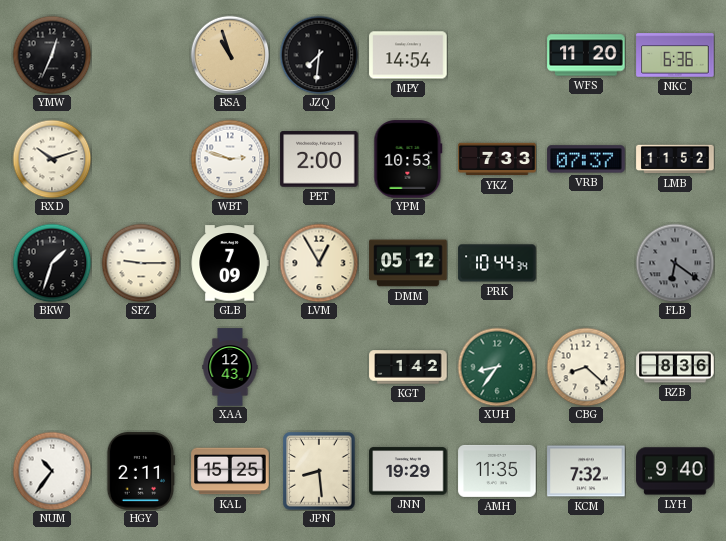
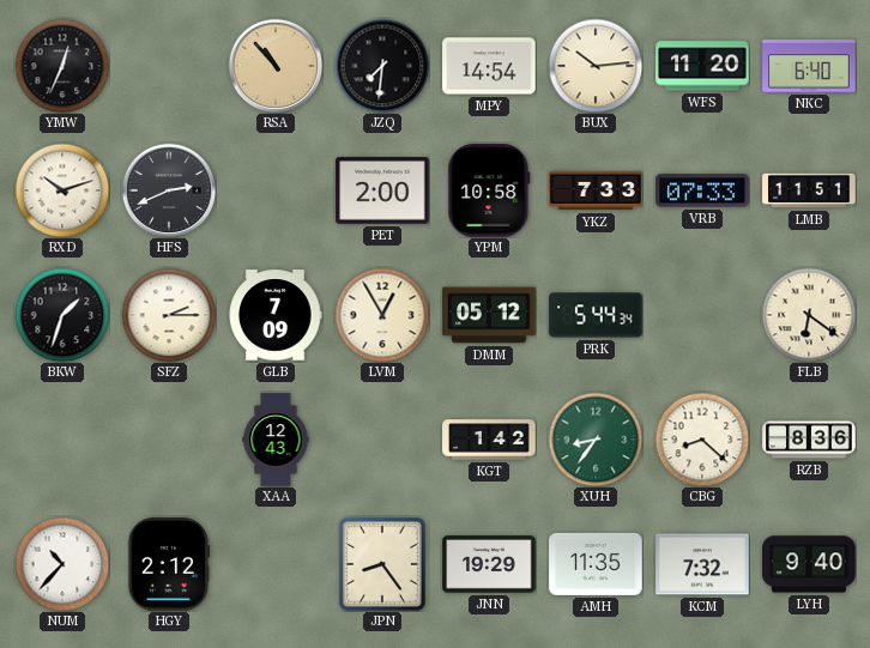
RSA: 10:57 -> 10:53
BUX: none -> 10:14
NKC: 6:36 -> 6:40
HFS: none -> 2:41
WBT: 2:48 -> none
YPM: 10:53 -> 10:58
VRB: 07:37 -> 07:33
LMB: 11:52 -> 11:51
SFZ: 9:15 -> 2:15
PRK: 10:44 -> 5:44
FLB dial: grey -> cream
NUM: 10:36 -> 10:37
HGY: 2:11 -> 2:12
KAL: 15:25 -> none
JPN: 8:29 -> 8:24
